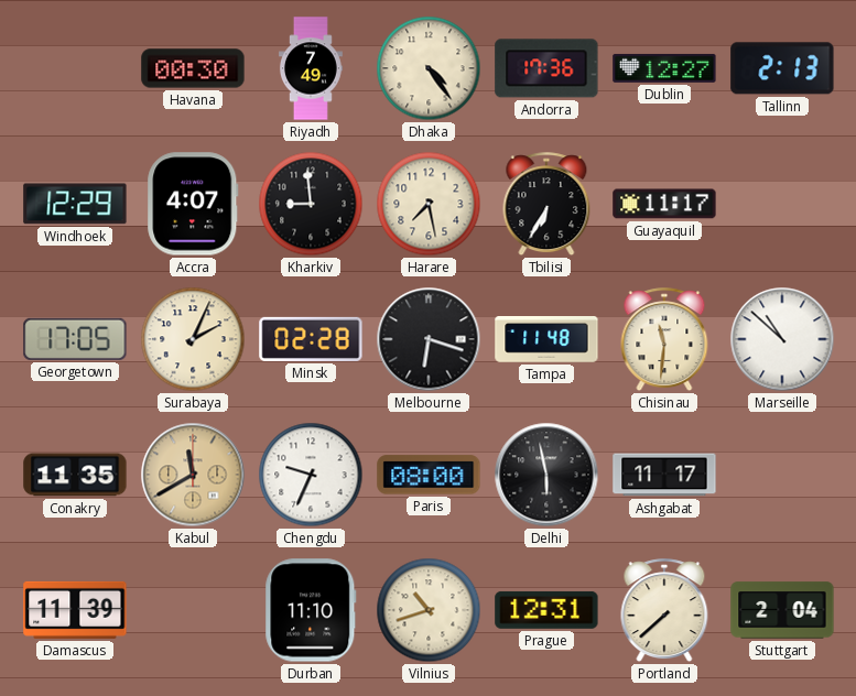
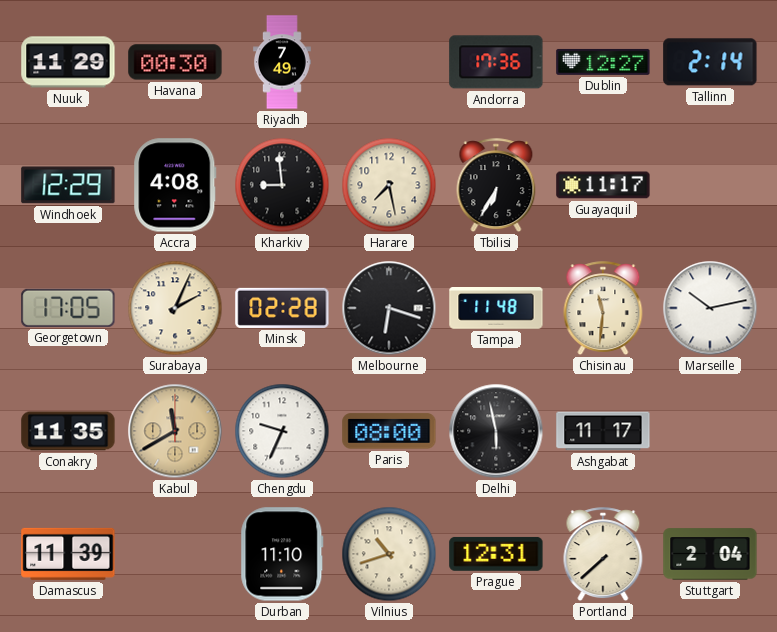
Nuuk: none -> 11:29
Dhaka: 4:24 -> none
Tallinn: 2:13 -> 2:14
Accra: 4:07 -> 4:08
Marseille: 10:52 -> 10:13
